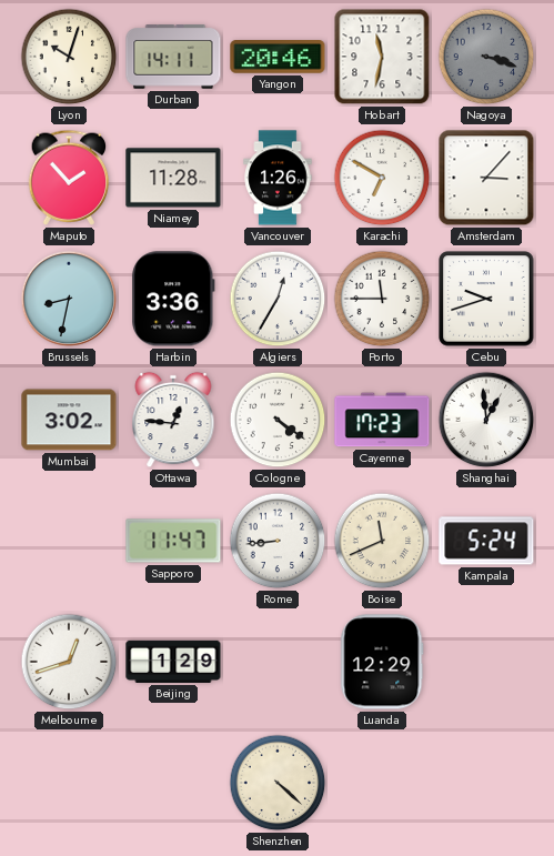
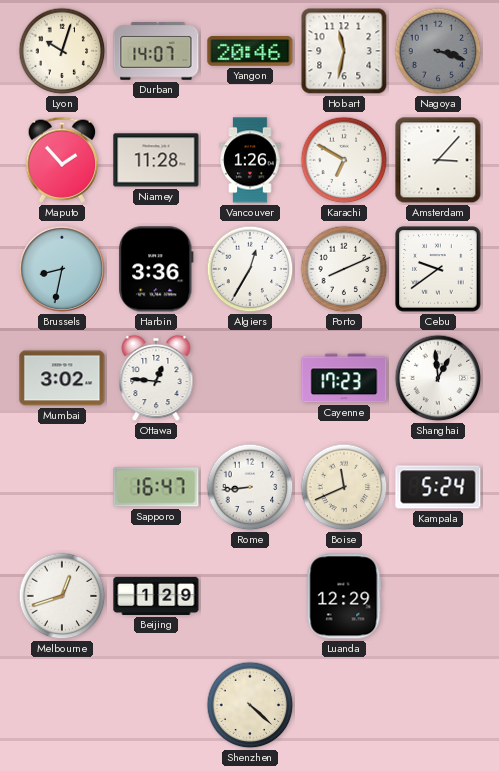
Durban: 14:11 -> 14:07
Porto: 11:45 -> 8:11
Cebu: 9:42 -> 9:39
Cologne: 4:21 -> none
Sapporo: 11:47 -> 16:47
